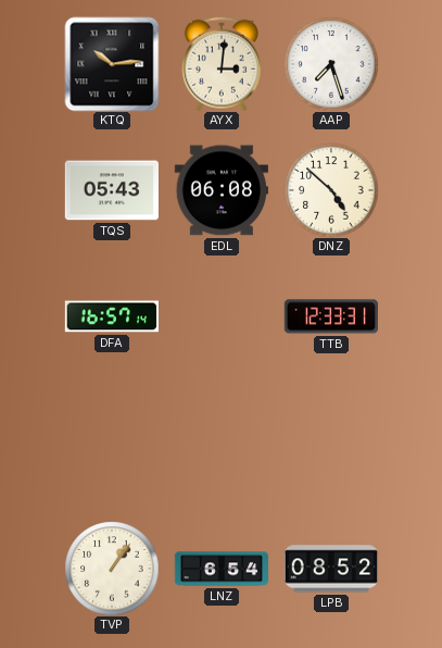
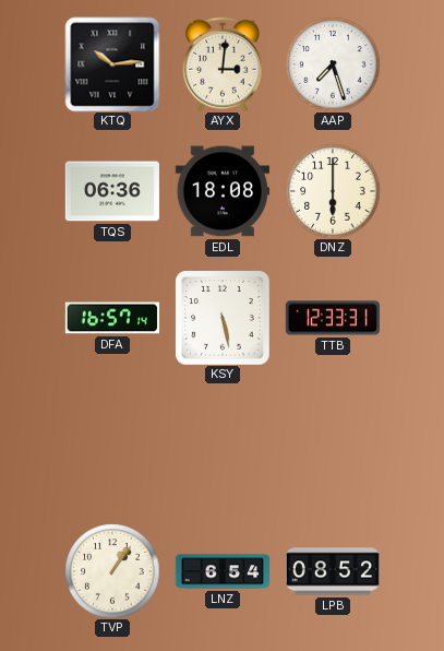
TQS: 05:43 -> 06:36
EDL: 06:08 -> 18:08
DNZ: 4:52 -> 6:00
KSY: none -> 5:28
